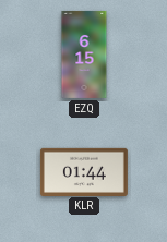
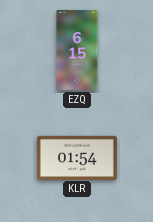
KLR: 01:44 -> 01:54
